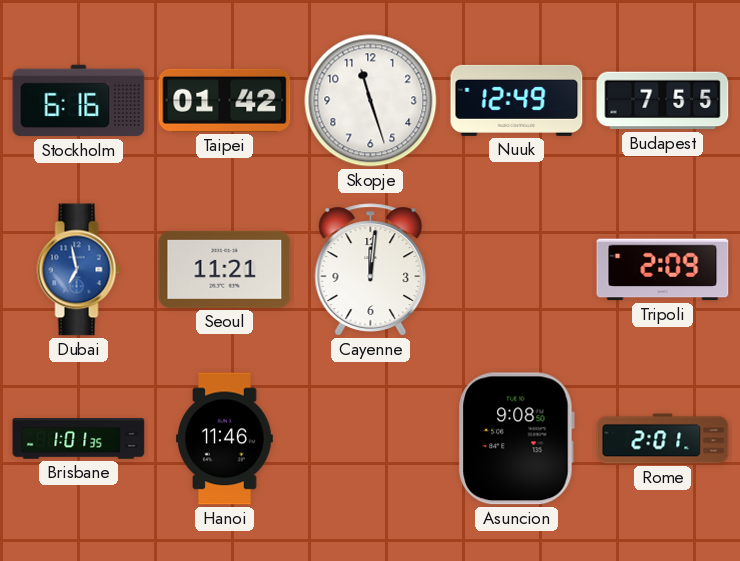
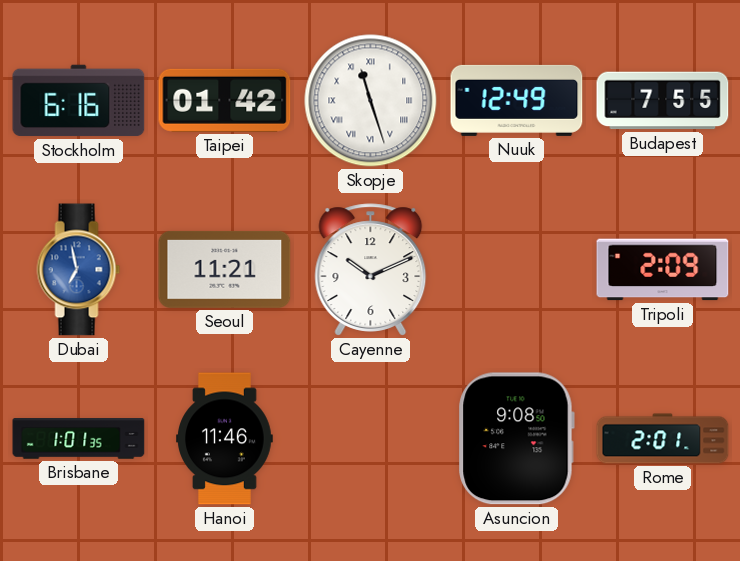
Skopje numerals: Arabic -> Roman
Cayenne: 12:01 -> 10:11
